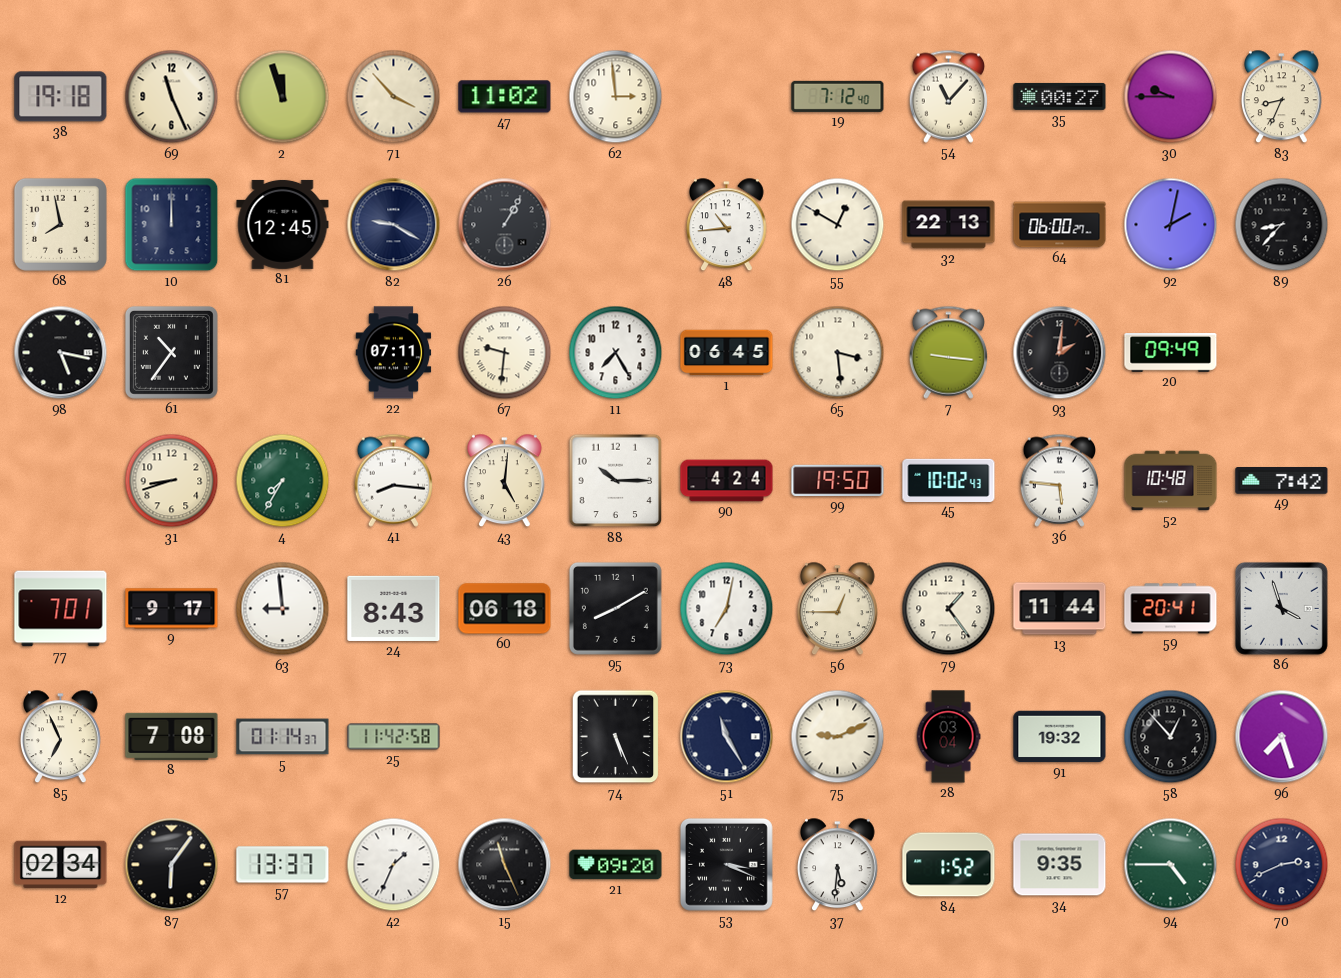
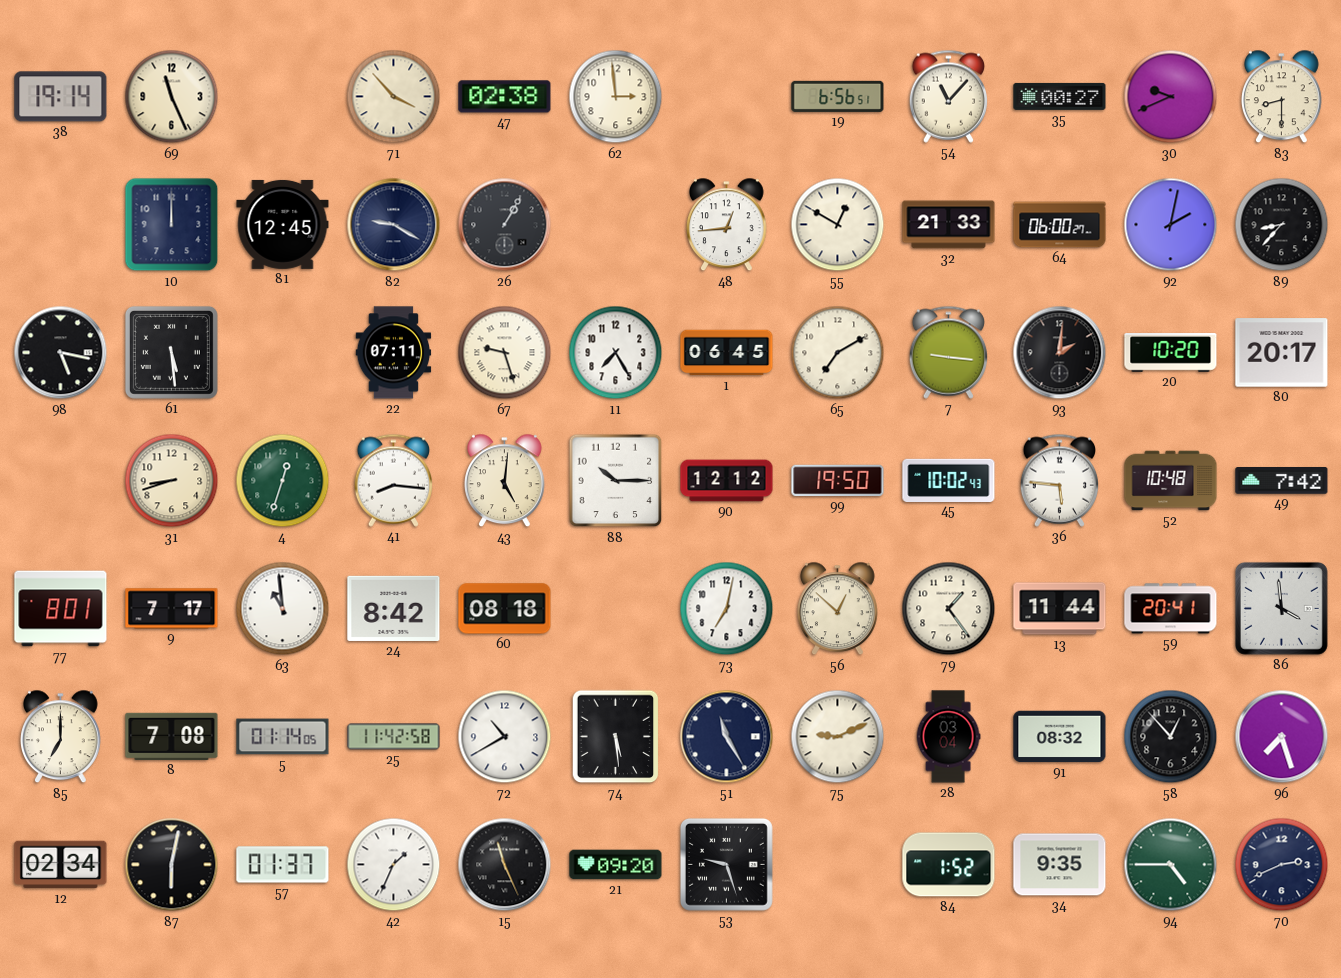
38: 19:18 -> 19:14
2: 11:57 -> none
47: 11:02 -> 02:38
19: 7:12 -> 6:56
30: 9:45 -> 9:41
83: 8:34 -> 8:30
68: 7:58 -> none
48: 10:44 -> 12:44
32: 22:13 -> 21:33
61: 10:36 -> 5:29
67: 9:31 -> 9:27
65: 3:29 -> 7:10
20: 09:49 -> 10:20
80: none -> 20:17
4: 7:35 -> 12:33
90: 4:24 -> 12:12
77: 7:01 -> 8:01
9: 9:17 -> 7:17
63: 8:59 -> 10:59
24: 8:43 -> 8:42
60: 06:18 -> 08:18
95: 8:10 -> none
56: 12:45 -> 12:52
86: 3:57 -> 3:59
85: 6:56 -> 7:00
5: 01:14:37 -> 01:14:05
72: none -> 10:40
74: 5:26 -> 5:29
91: 19:32 -> 08:32
87: 6:06 -> 6:02
57: 13:37 -> 01:37
53: 3:19 -> 9:27
37: 5:31 -> none
